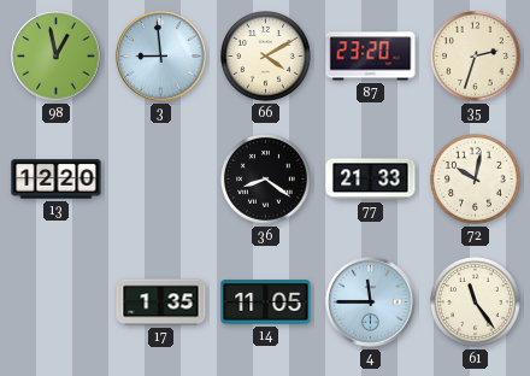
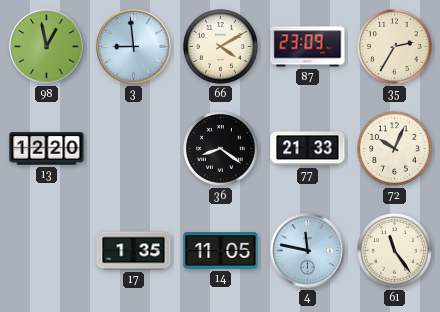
87: 23:20 -> 23:09
35: 2:33 -> 2:35
72: 10:02 -> 10:04
4: 11:45 -> 11:47
